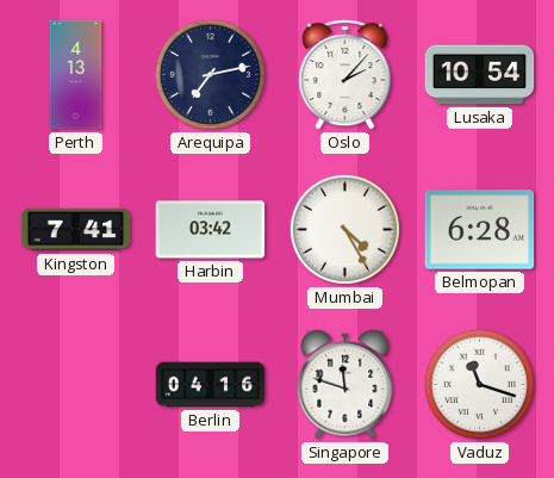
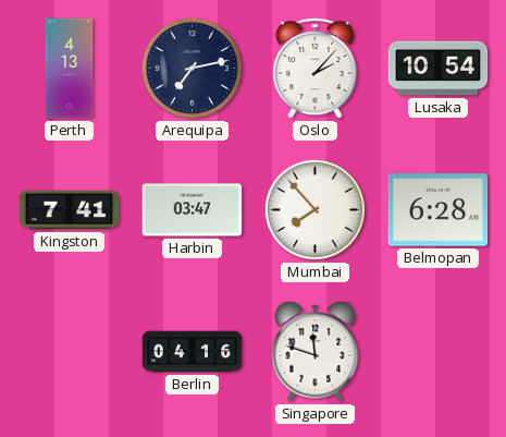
Harbin: 03:42 -> 03:47
Mumbai: 4:25 -> 7:53
Vaduz: 11:18 -> none
